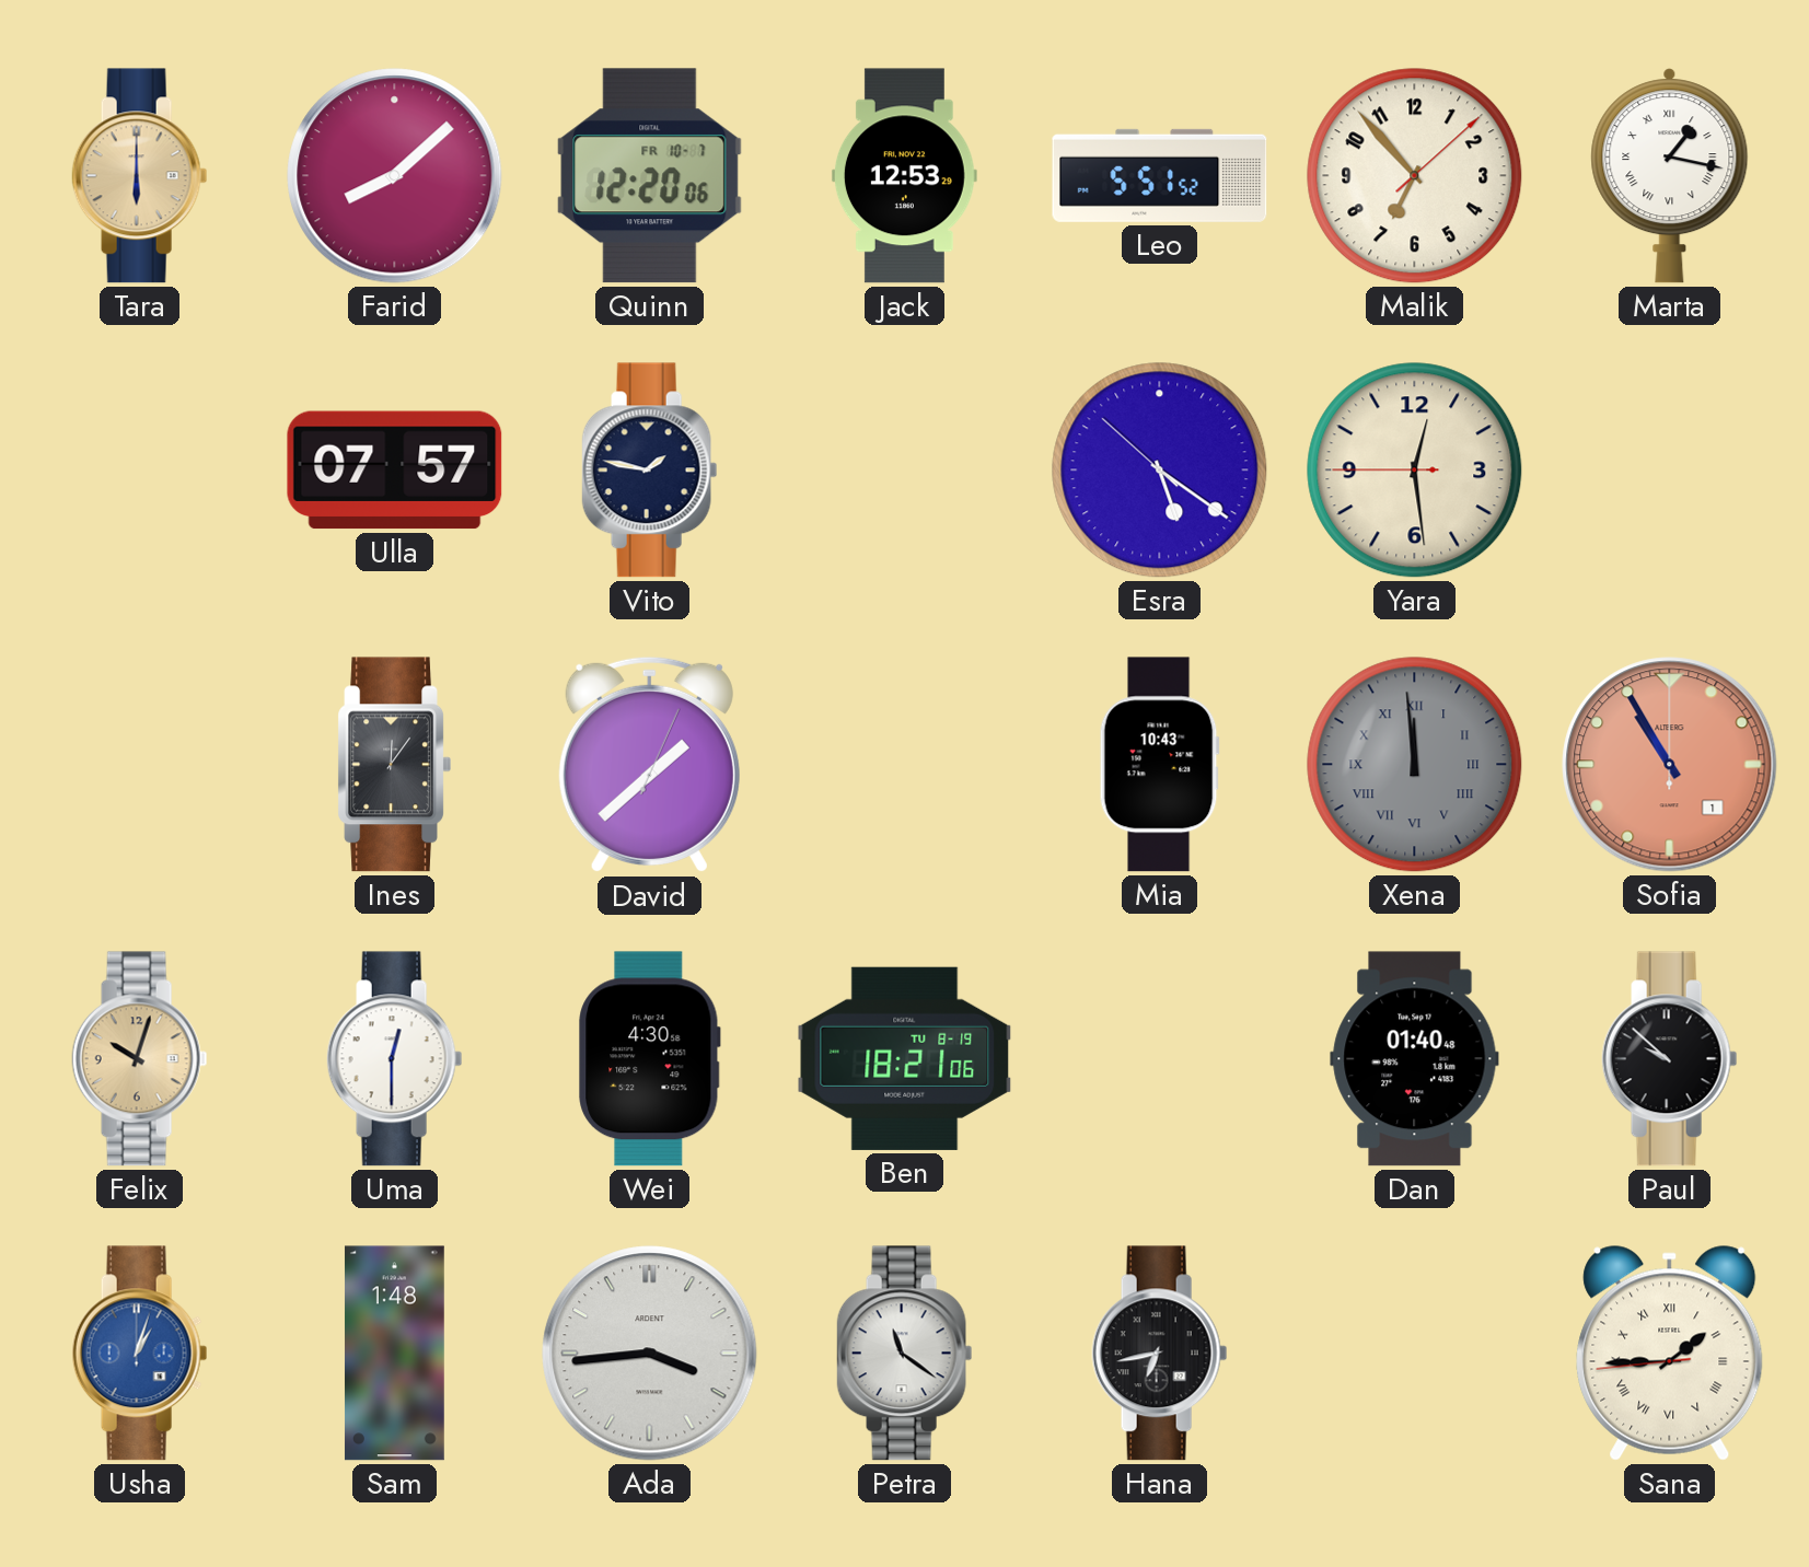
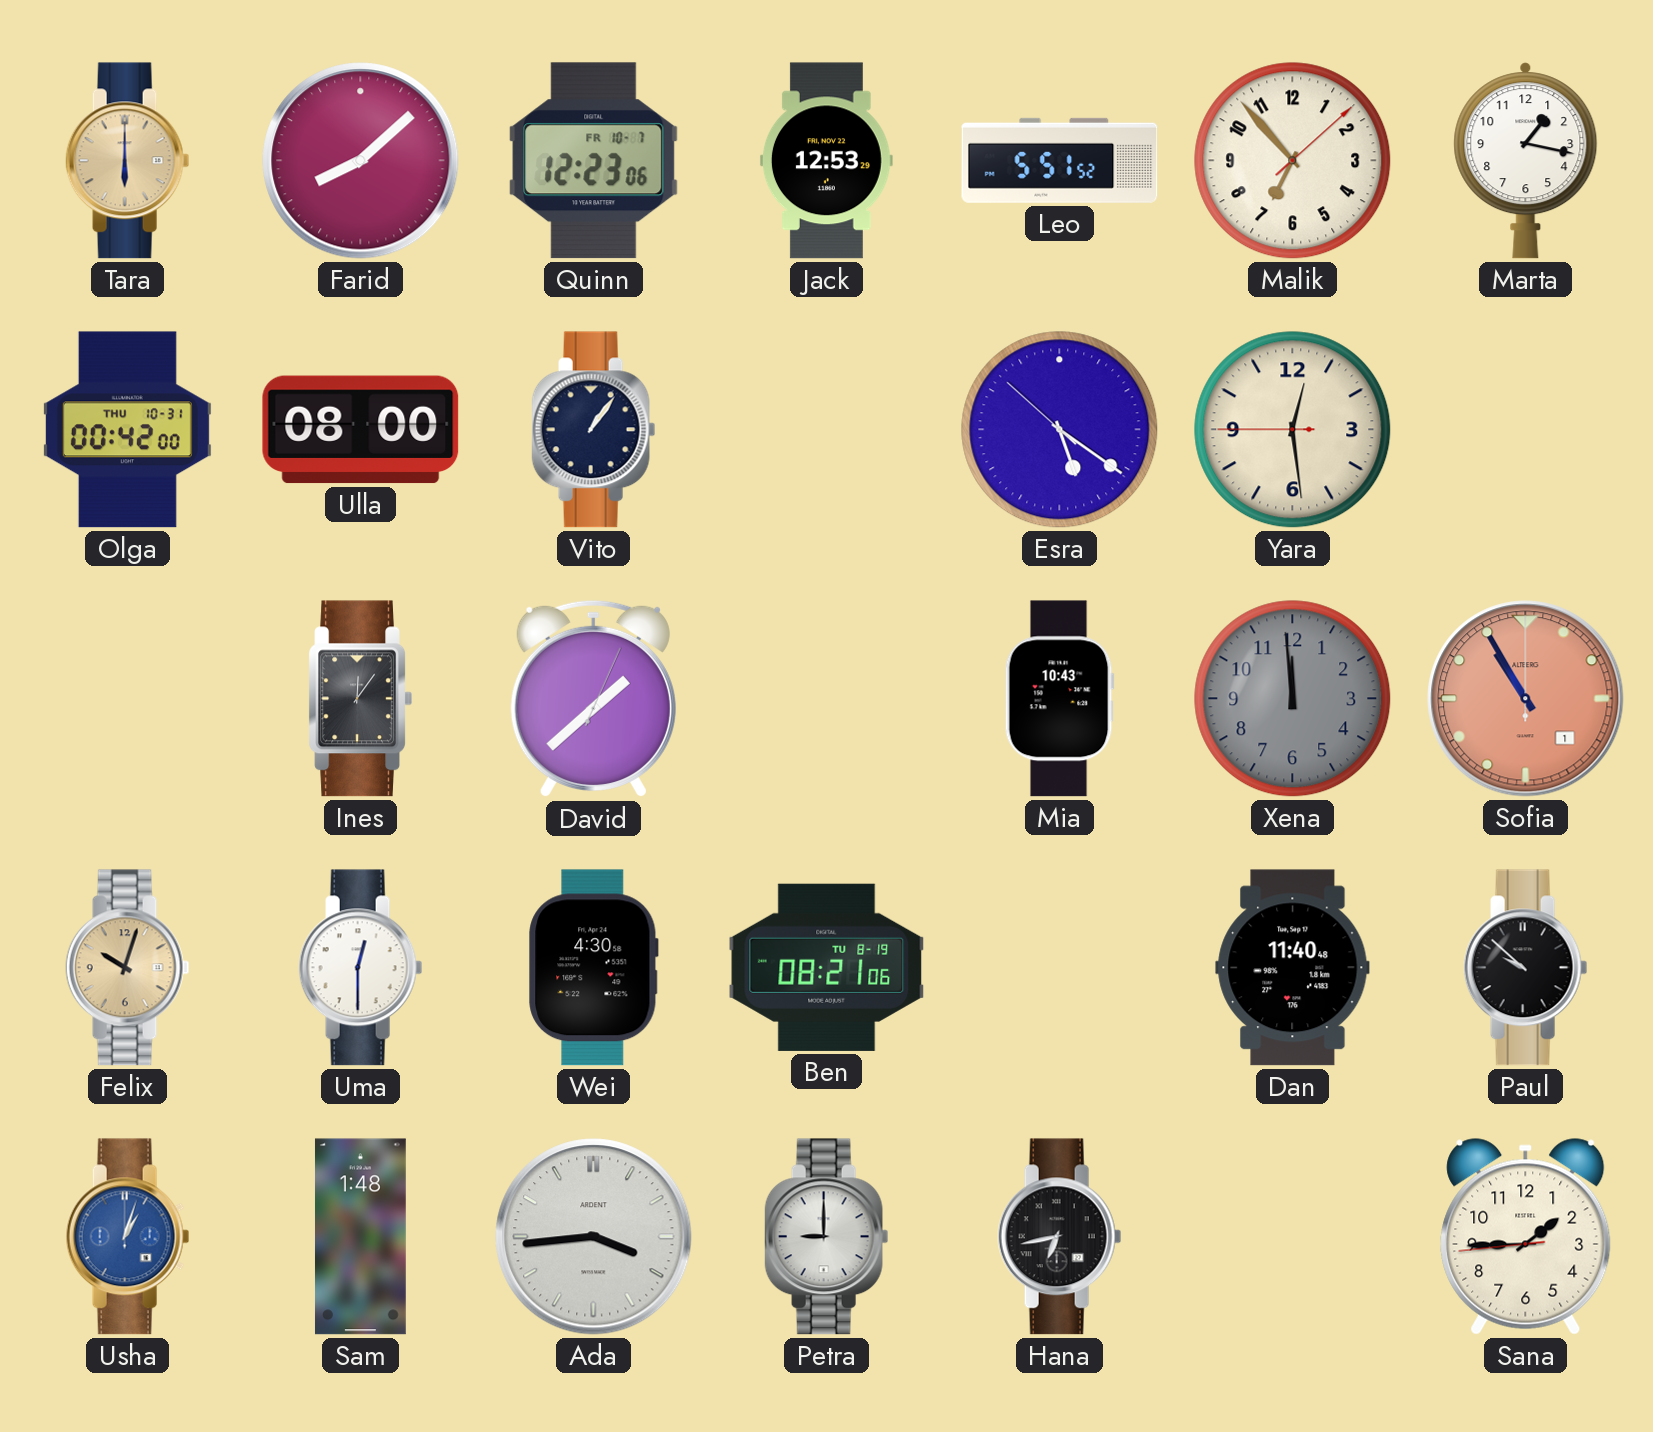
Quinn: 12:20 -> 12:23
Marta numerals: Roman -> Arabic
Olga: none -> 00:42
Ulla: 07:57 -> 08:00
Vito: 1:47 -> 1:06
Xena numerals: Roman -> Arabic
Ben: 18:21 -> 08:21
Dan: 01:40 -> 11:40
Petra: 11:21 -> 9:00
Sana numerals: Roman -> Arabic
